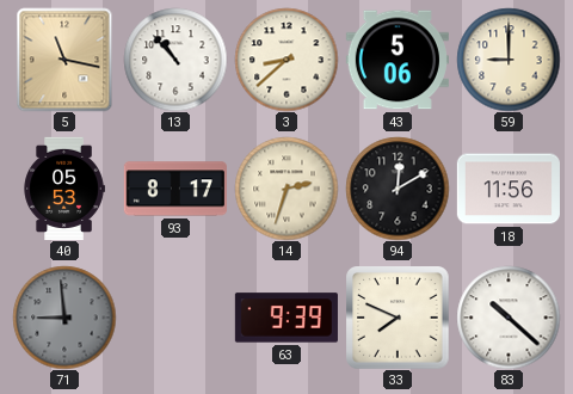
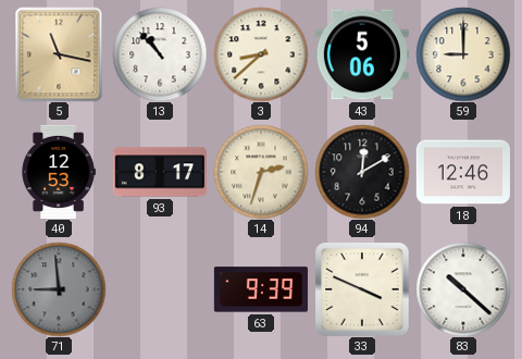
40: 05:53 -> 12:53
18: 11:56 -> 12:46
33: 7:49 -> 3:49
